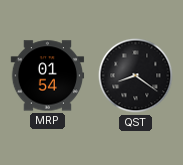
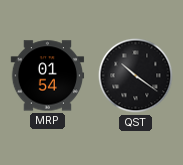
QST: 8:21 -> 10:21
